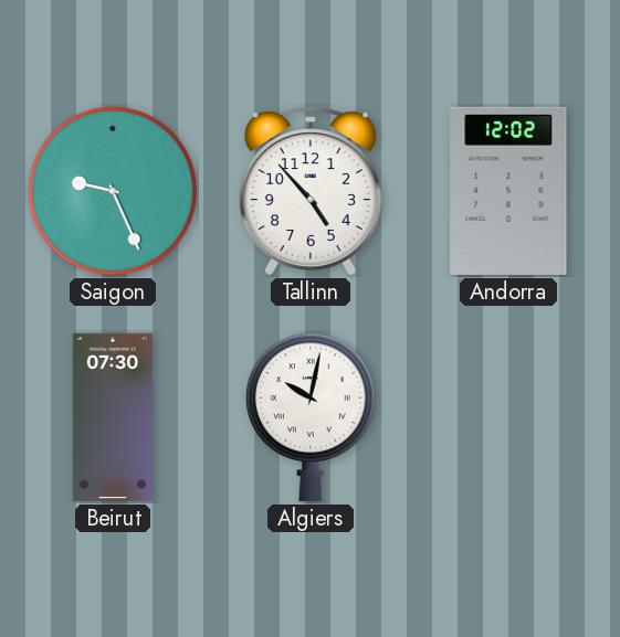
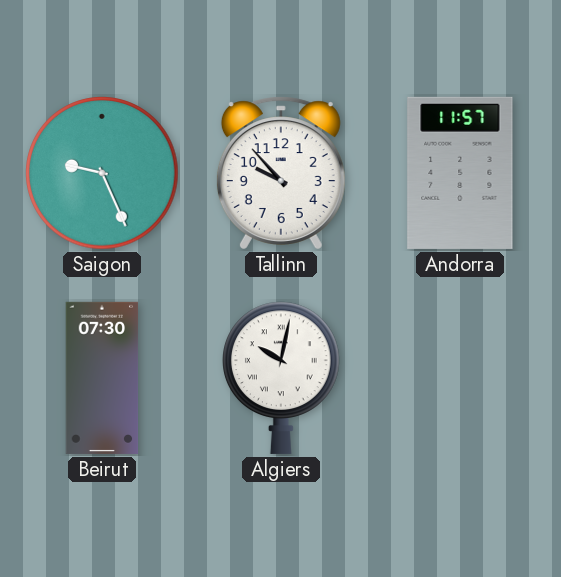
Tallinn: 4:53 -> 9:53
Andorra: 12:02 -> 11:57
